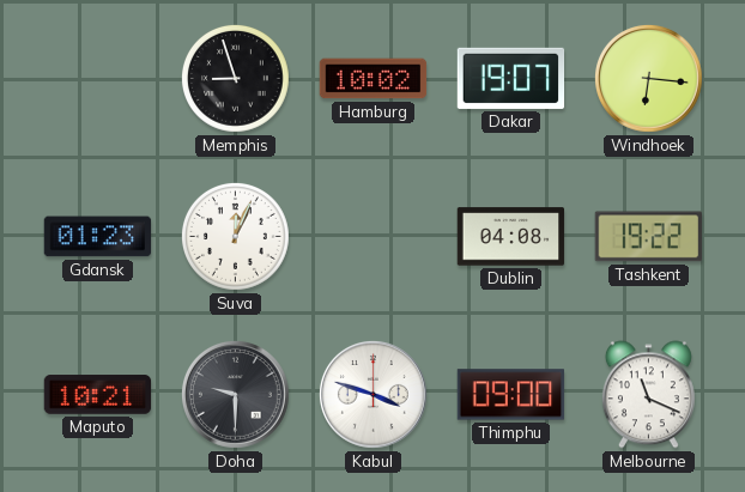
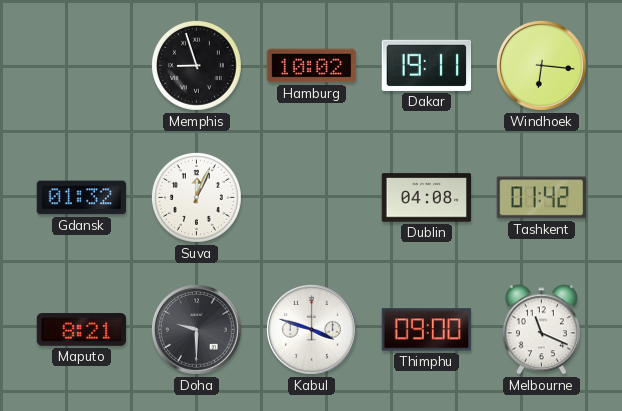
Dakar: 19:07 -> 19:11
Gdansk: 01:23 -> 01:32
Tashkent: 19:22 -> 01:42
Maputo: 10:21 -> 8:21
